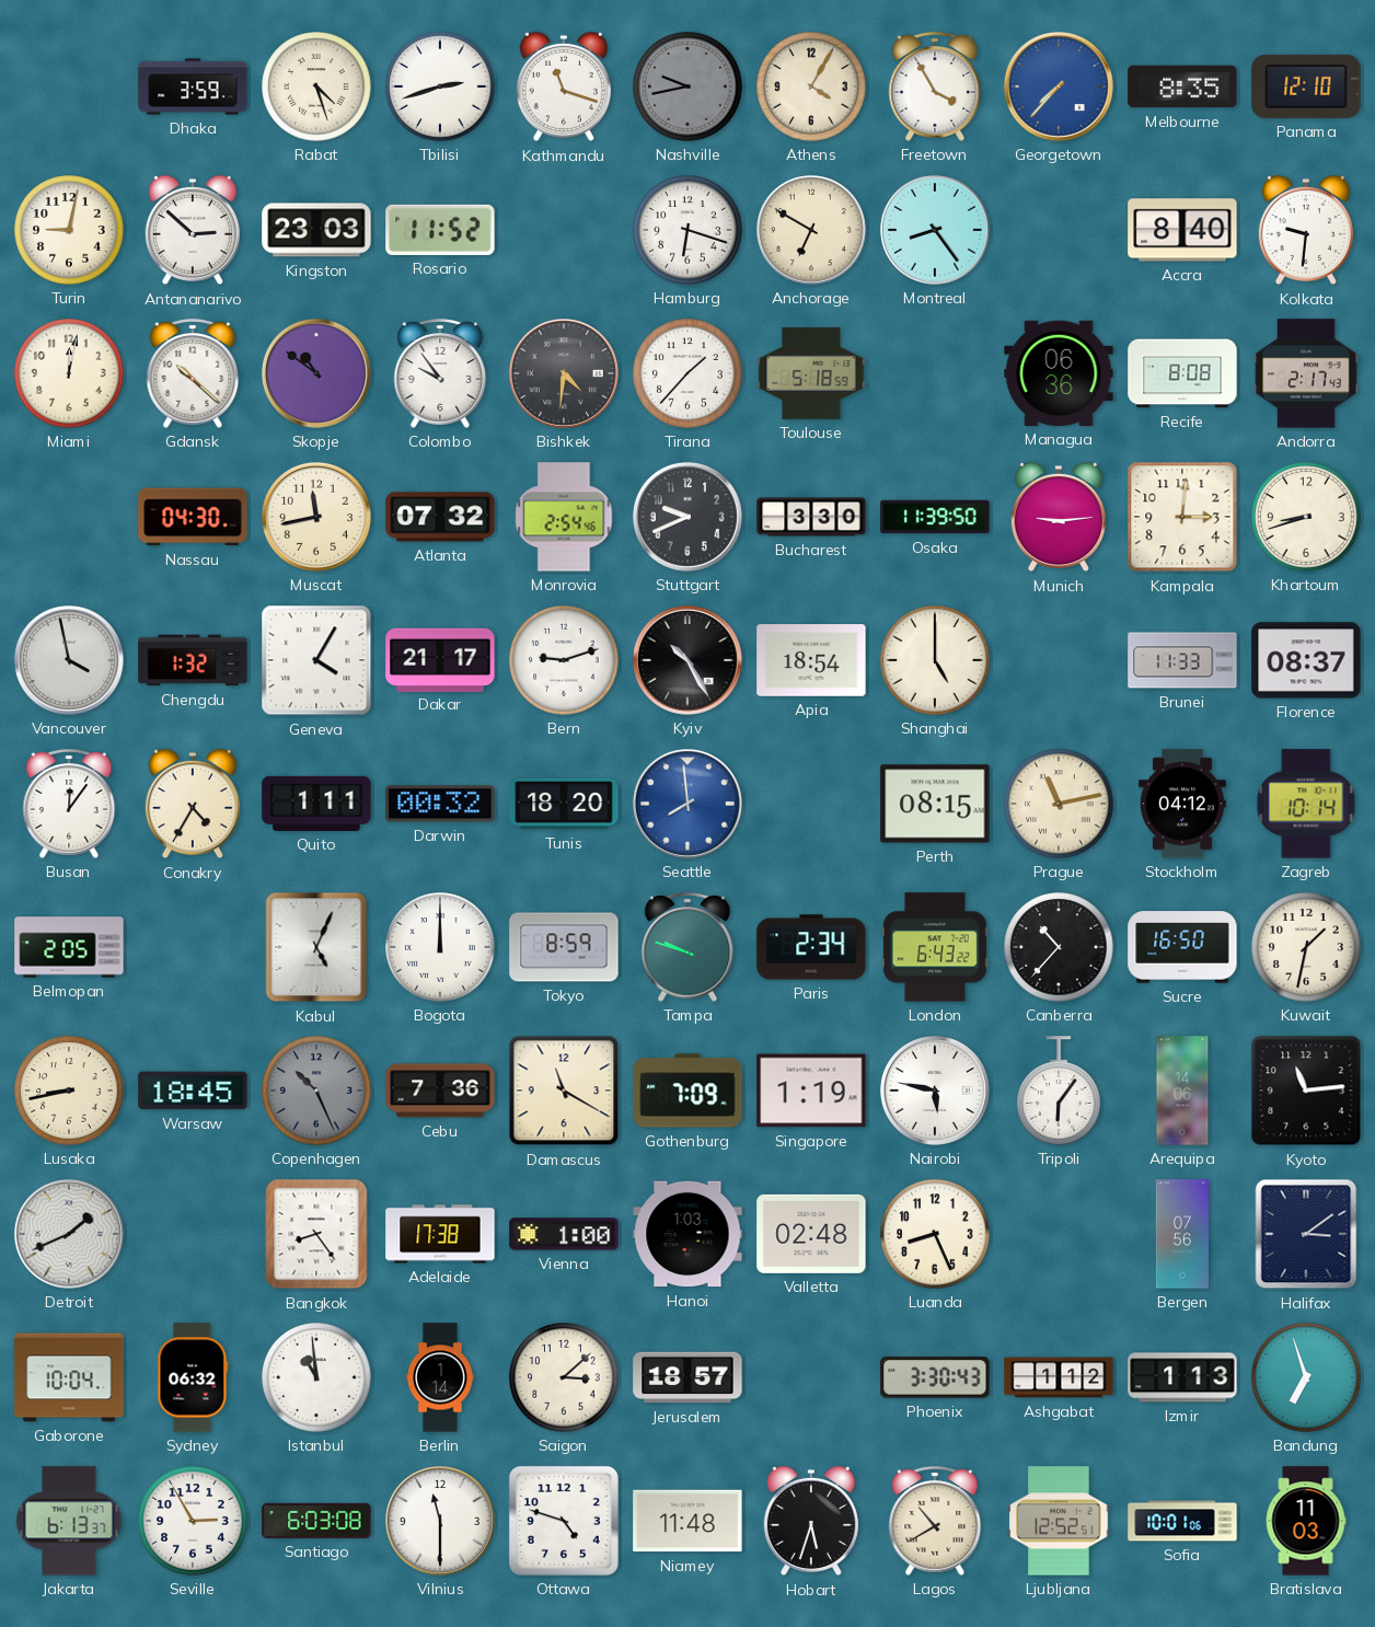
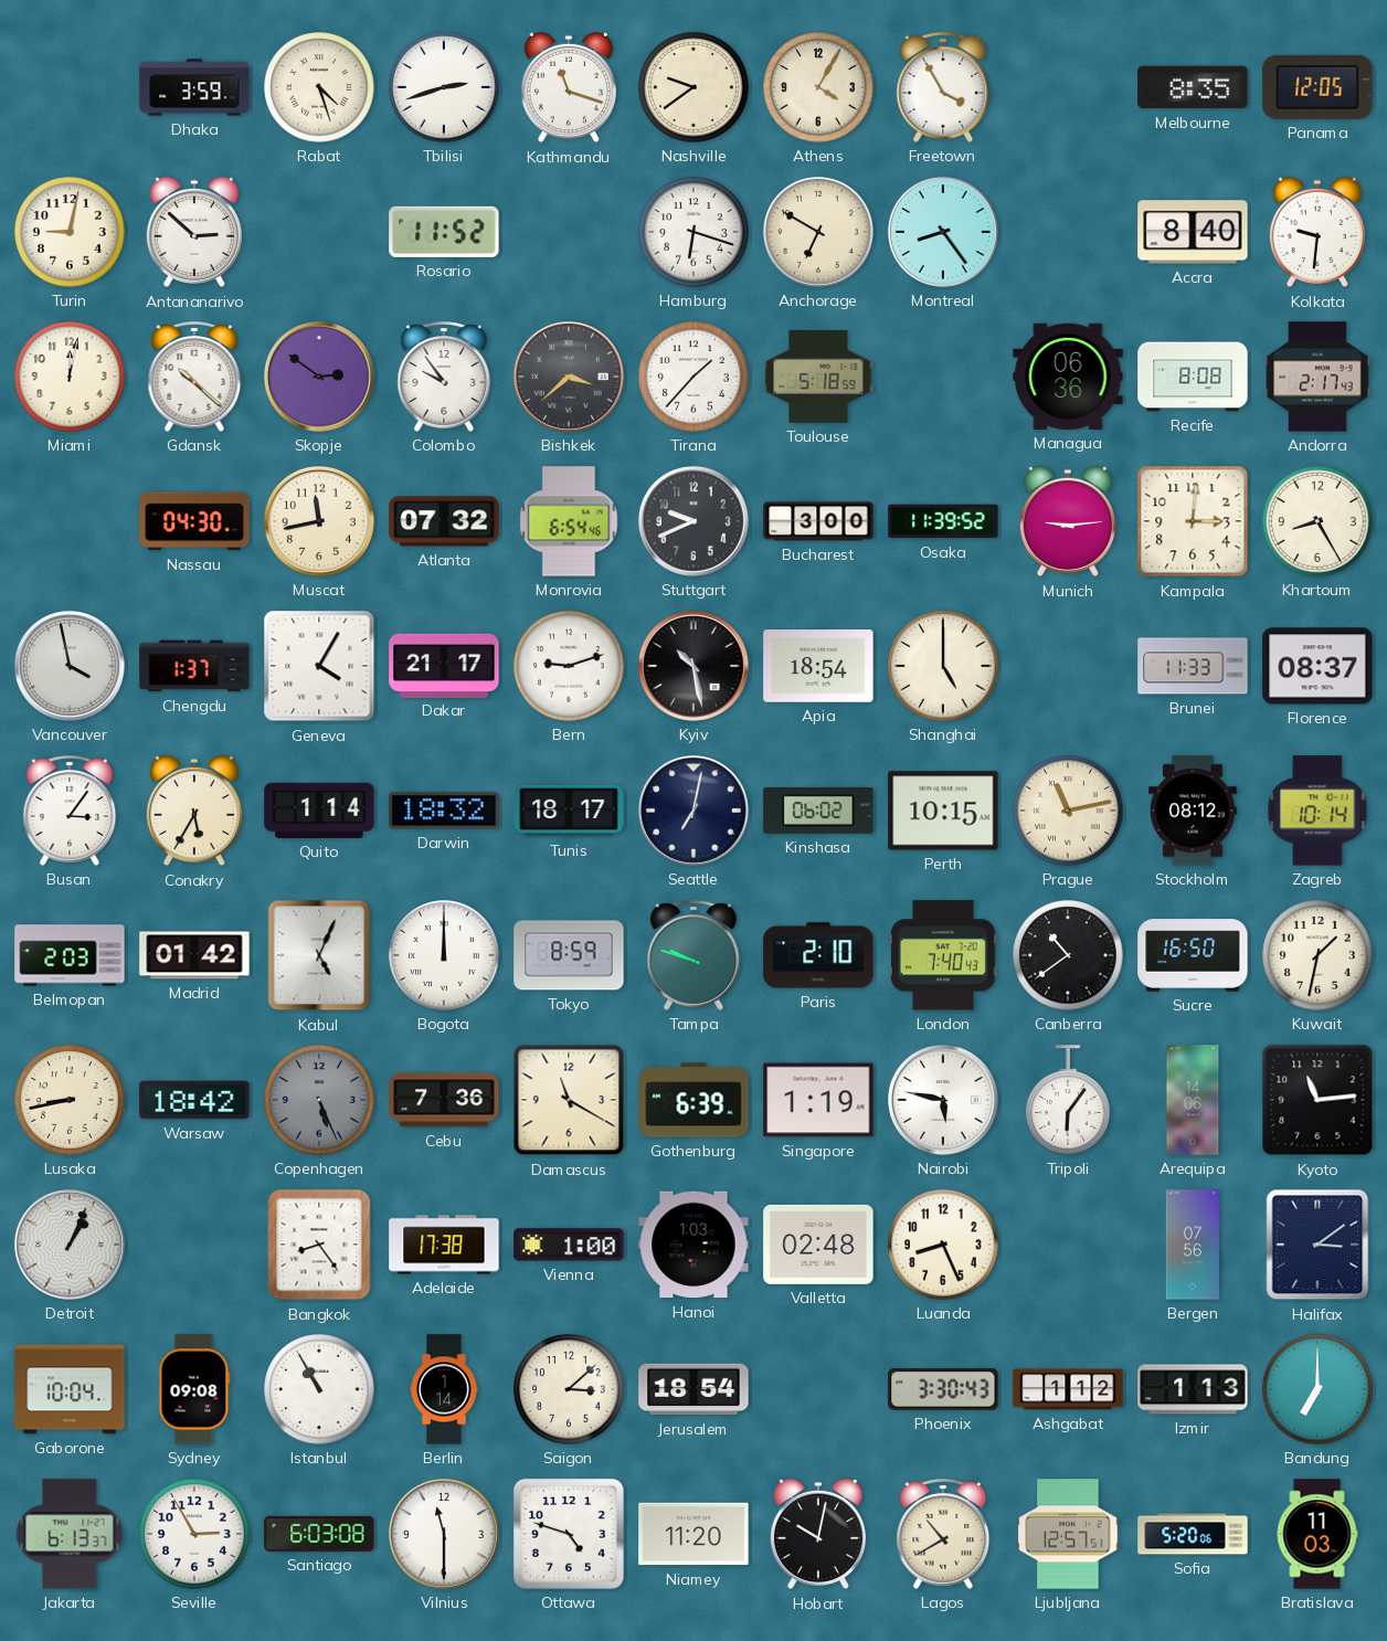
Nashville: 9:43 -> 9:39
Nashville dial: grey -> cream
Georgetown: 7:37 -> none
Panama: 12:10 -> 12:05
Kingston: 23:03 -> none
Skopje: 10:51 -> 2:51
Bishkek: 4:31 -> 3:38
Monrovia: 2:54 -> 6:54
Bucharest: 3:30 -> 3:00
Osaka: 11:39:50 -> 11:39:52
Khartoum: 8:42 -> 8:25
Chengdu: 1:32 -> 1:37
Kyiv: 10:25 -> 10:28
Busan: 12:06 -> 3:06
Conakry: 4:35 -> 5:35
Quito: 1:11 -> 1:14
Darwin: 00:32 -> 18:32
Tunis: 18:20 -> 18:17
Seattle: 7:59 -> 7:02
Seattle dial: blue -> navy
Kinshasa: none -> 06:02
Perth: 08:15 -> 10:15
Stockholm: 04:12 -> 08:12
Belmopan: 2:05 -> 2:03
Madrid: none -> 01:42
Paris: 2:34 -> 2:10
London: 6:43 -> 7:40
Canberra: 10:37 -> 10:39
Warsaw: 18:45 -> 18:42
Copenhagen: 10:26 -> 5:26
Gothenburg: 7:09 -> 6:39
Detroit: 1:41 -> 1:04
Sydney: 06:32 -> 09:08
Istanbul: 10:59 -> 10:55
Jerusalem: 18:57 -> 18:54
Bandung: 6:57 -> 7:00
Niamey: 11:48 -> 11:20
Hobart: 5:33 -> 10:02
Ljubljana: 12:52 -> 12:57
Sofia: 10:01 -> 5:20
